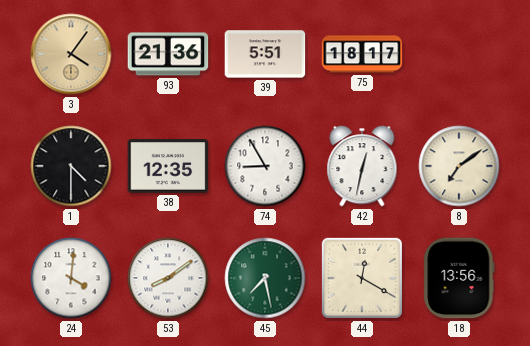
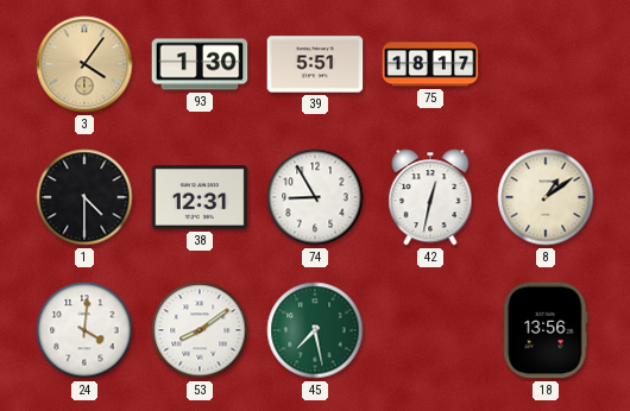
93: 21:36 -> 1:30
38: 12:35 -> 12:31
8: 7:09 -> 1:09
44: 12:20 -> none
